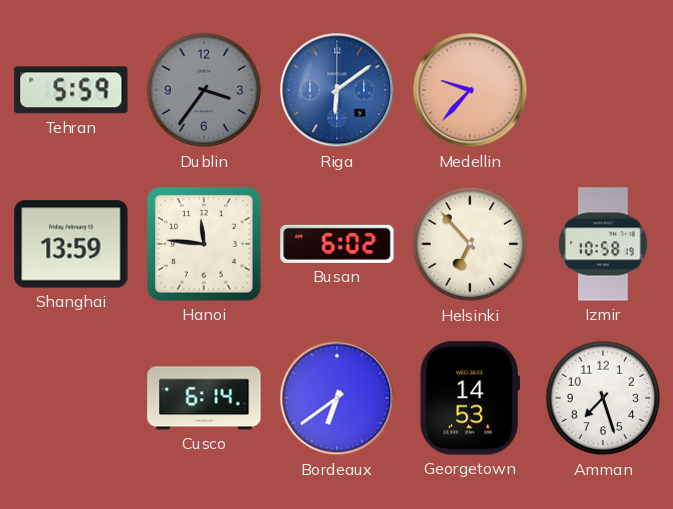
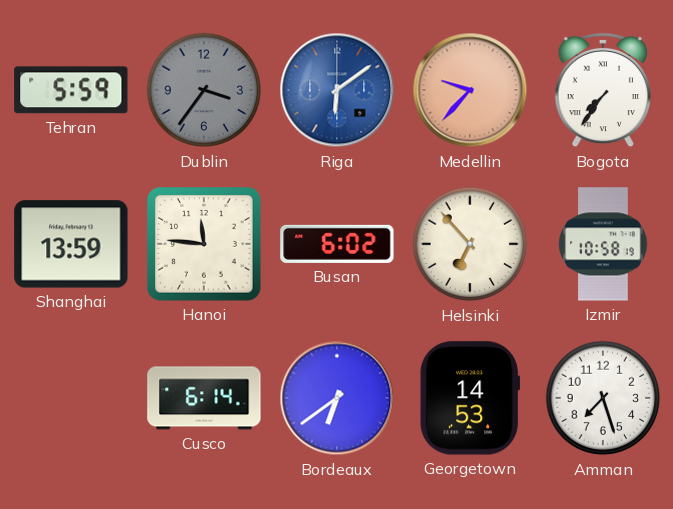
Bogota: none -> 7:36
